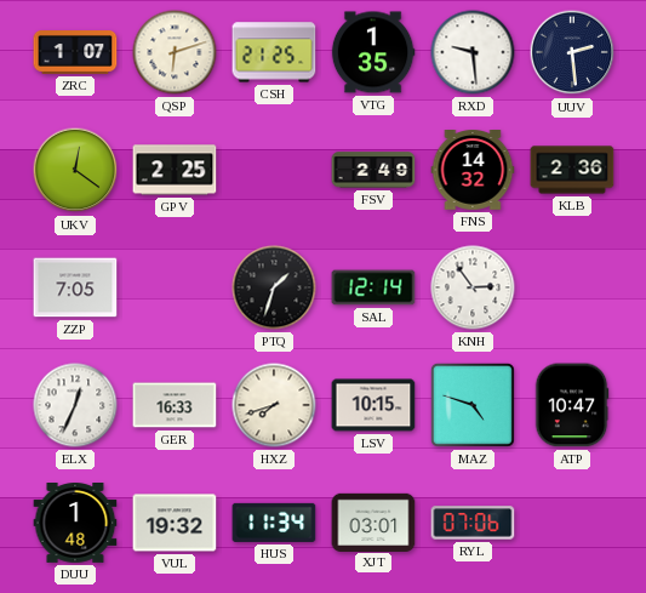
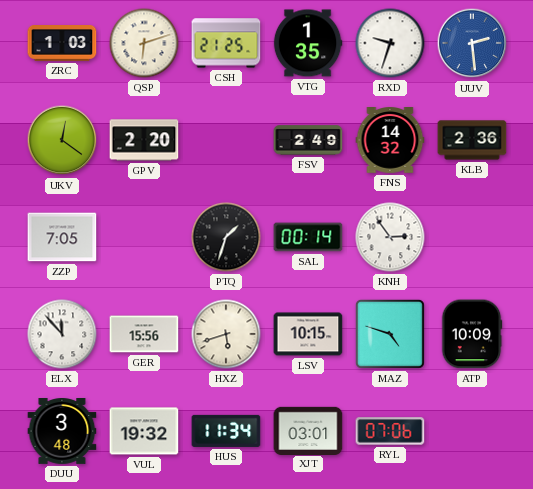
ZRC: 1:07 -> 1:03
RXD: 9:29 -> 9:33
UUV dial: navy -> blue
GPV: 2:25 -> 2:20
SAL: 12:14 -> 00:14
ELX: 12:34 -> 11:53
GER: 16:33 -> 15:56
HXZ: 7:42 -> 5:42
ATP: 10:47 -> 10:09
DUU: 1:48 -> 3:48
